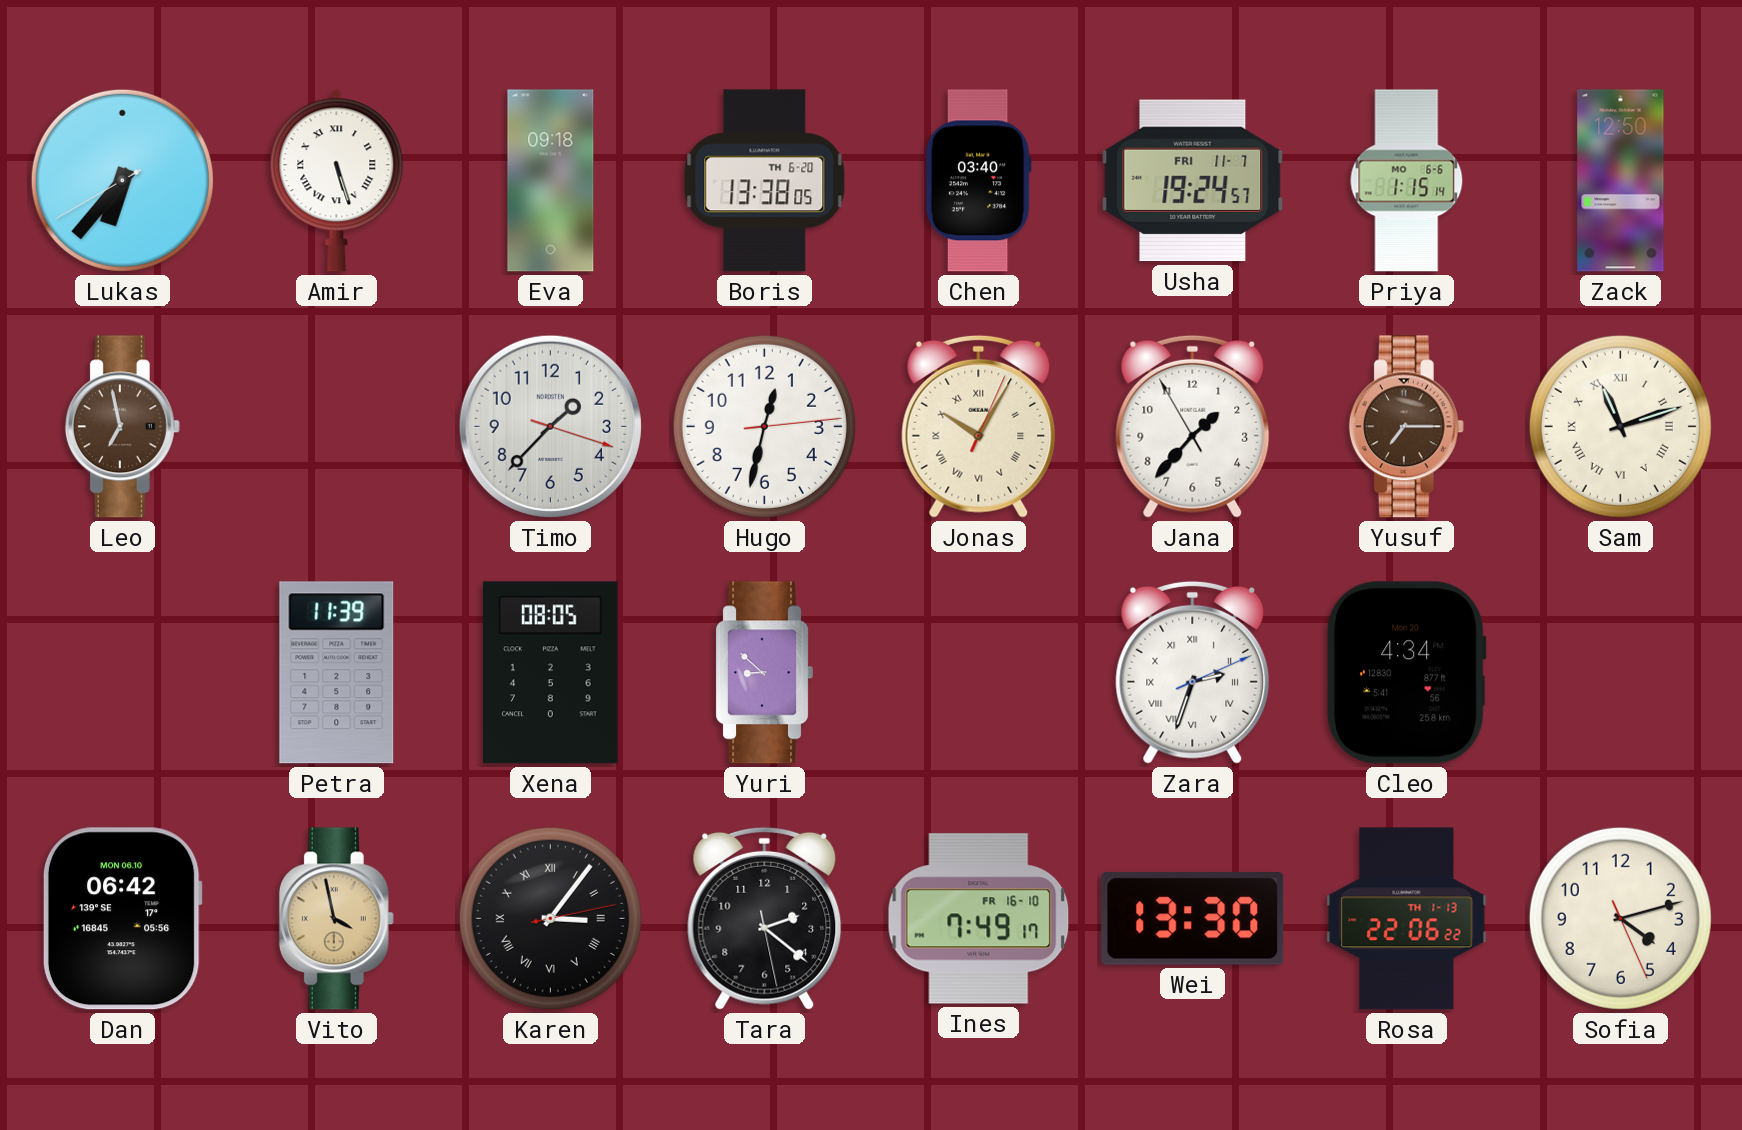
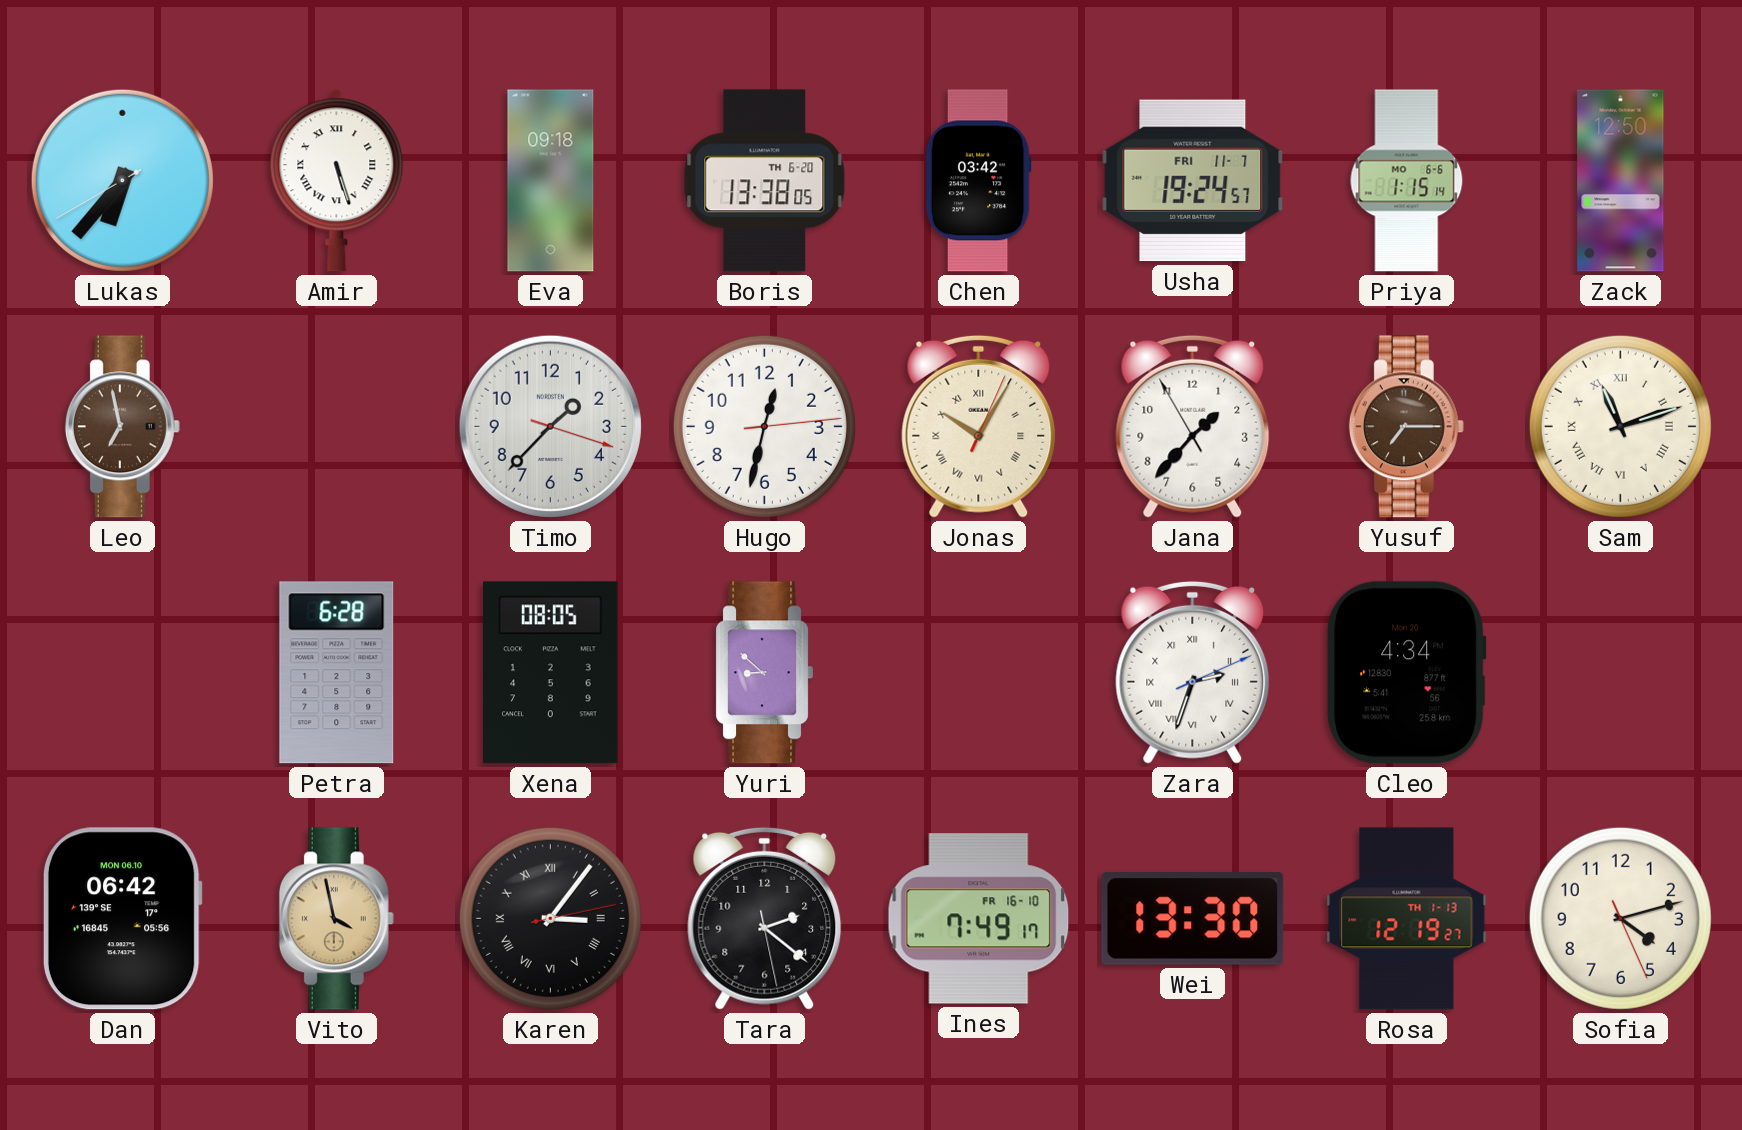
Chen: 03:40 -> 03:42
Petra: 11:39 -> 6:28
Rosa: 22:06 -> 12:19
